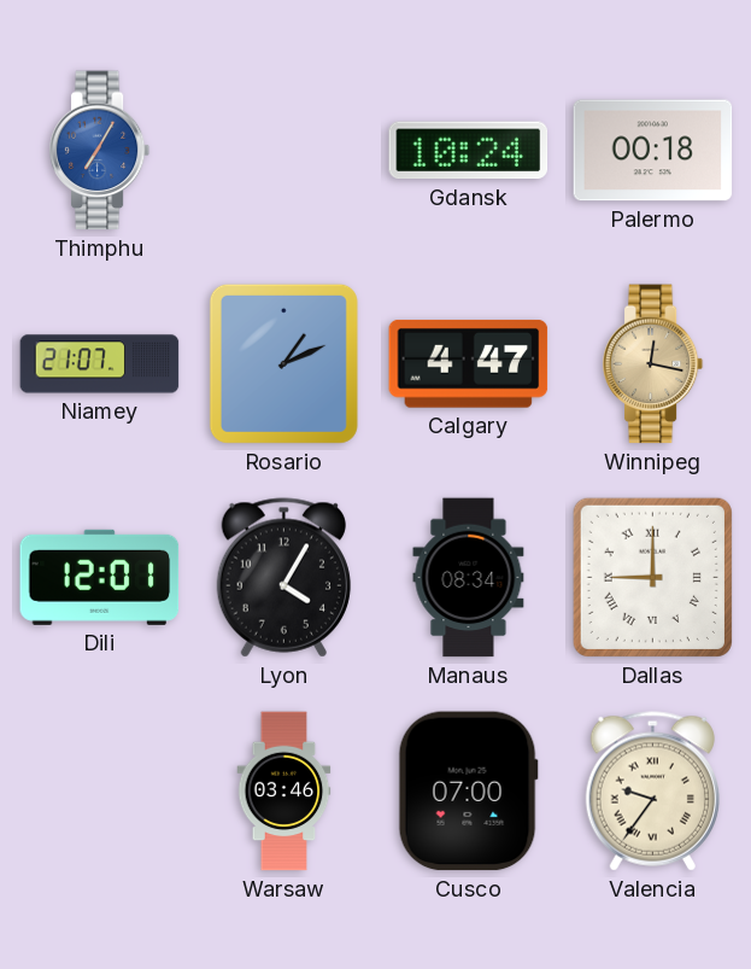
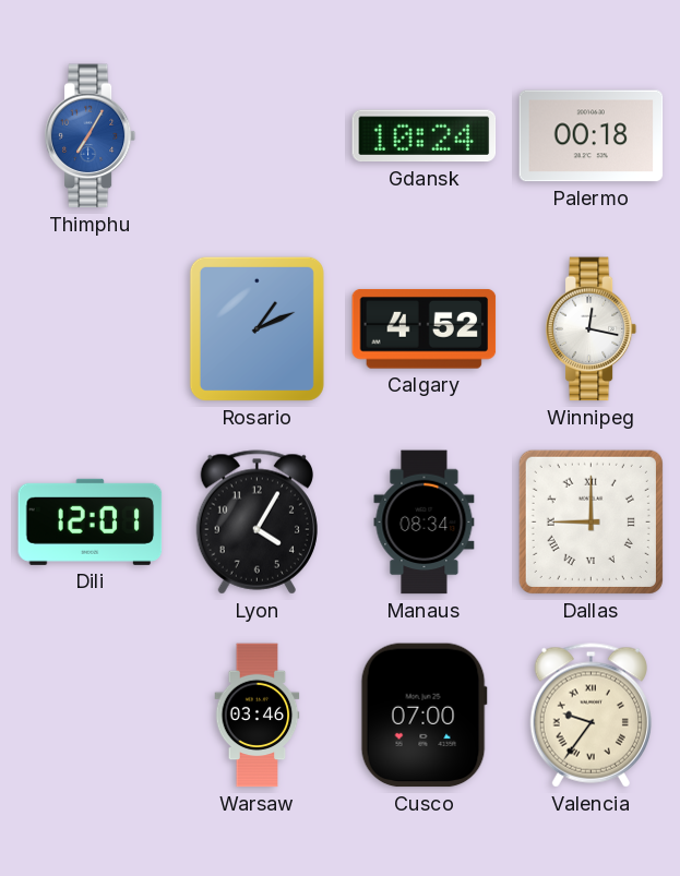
Niamey: 21:07 -> none
Calgary: 4:47 -> 4:52
Winnipeg dial: champagne -> white
